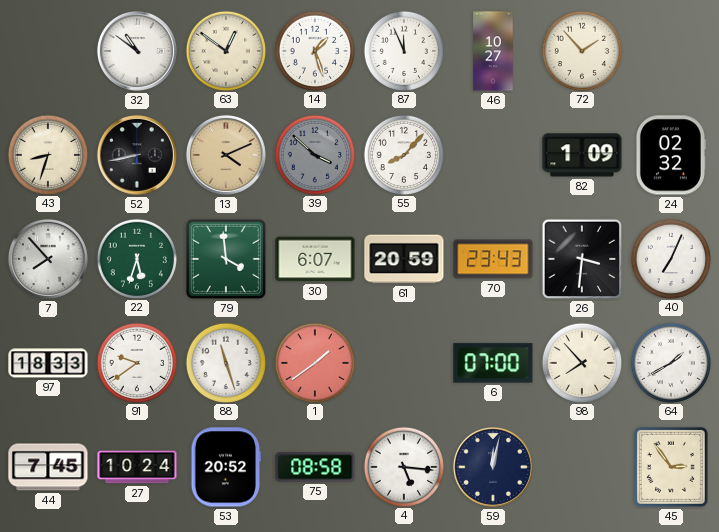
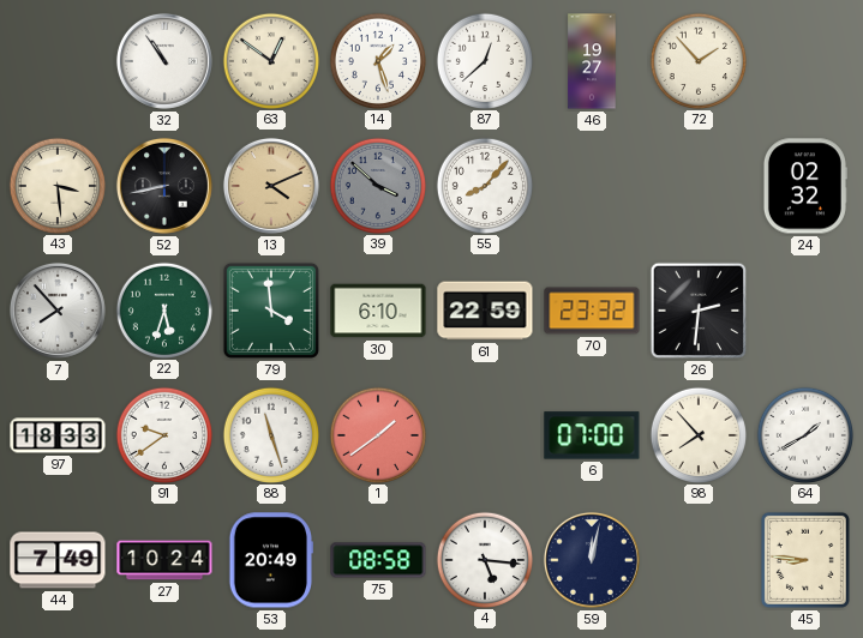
32: 10:51 -> 10:54
87: 11:56 -> 12:38
46: 10:27 -> 19:27
43: 8:33 -> 3:29
82: 1:09 -> none
30: 6:07 -> 6:10
61: 20:59 -> 22:59
70: 23:43 -> 23:32
26: 3:31 -> 2:31
40: 7:04 -> none
44: 7:45 -> 7:49
53: 20:52 -> 20:49
45: 2:54 -> 8:46
